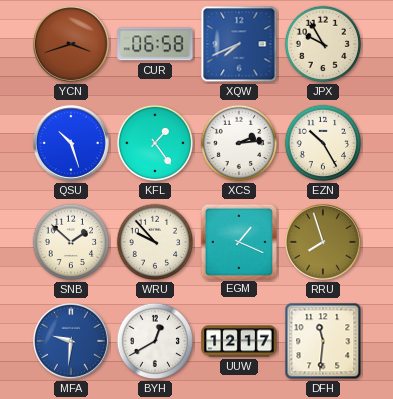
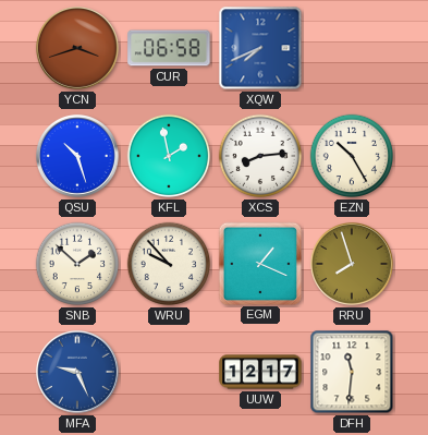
JPX: 9:55 -> none
KFL: 1:24 -> 1:58
XCS: 2:14 -> 8:14
MFA: 9:31 -> 9:26
BYH: 12:40 -> none
